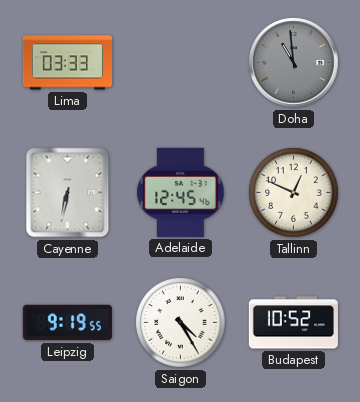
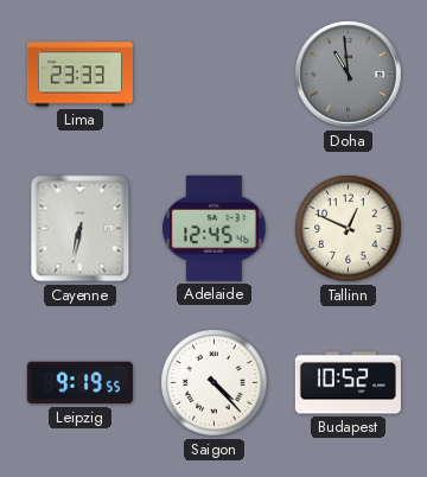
Lima: 03:33 -> 23:33
Saigon: 4:25 -> 4:23
